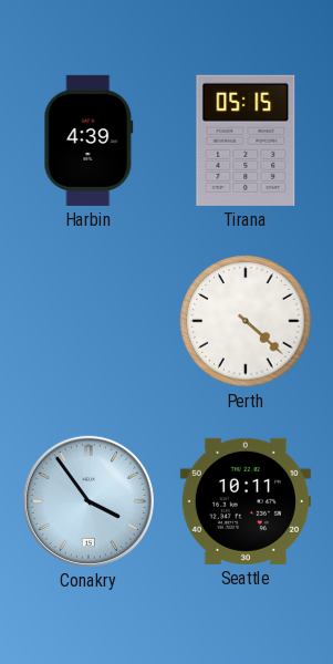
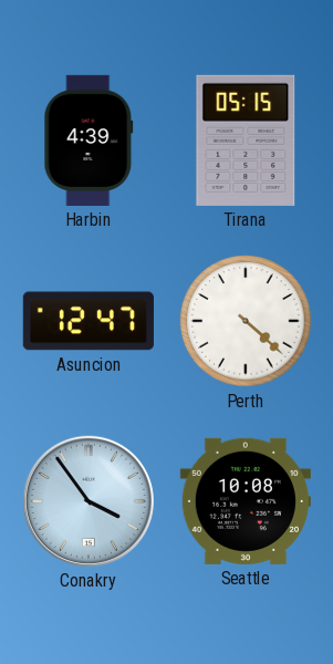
Asuncion: none -> 12:47
Seattle: 10:11 -> 10:08
